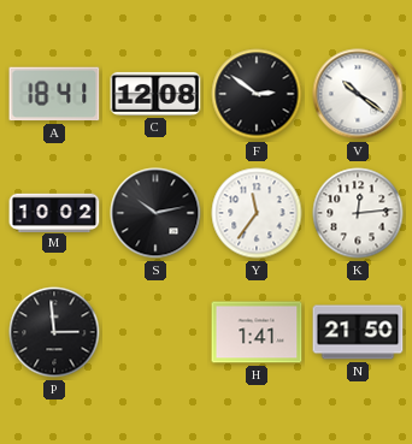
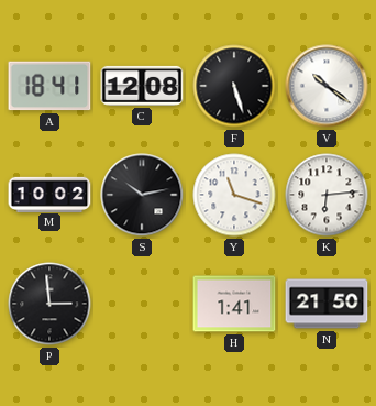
F: 2:51 -> 5:27
Y: 11:36 -> 11:18
K: 12:14 -> 6:14
